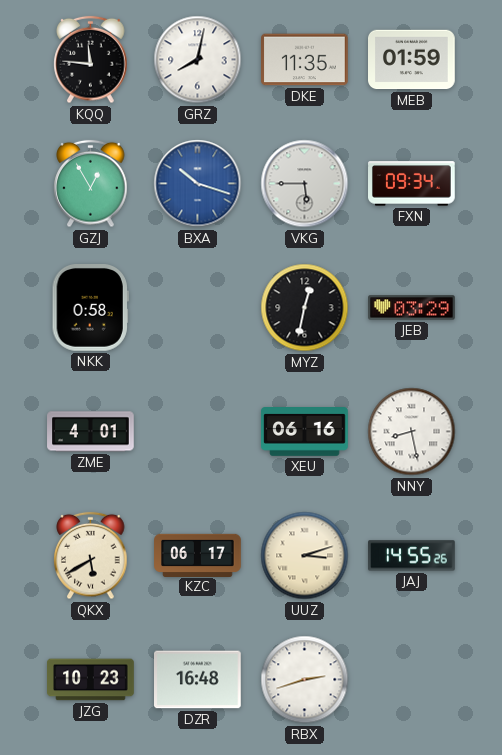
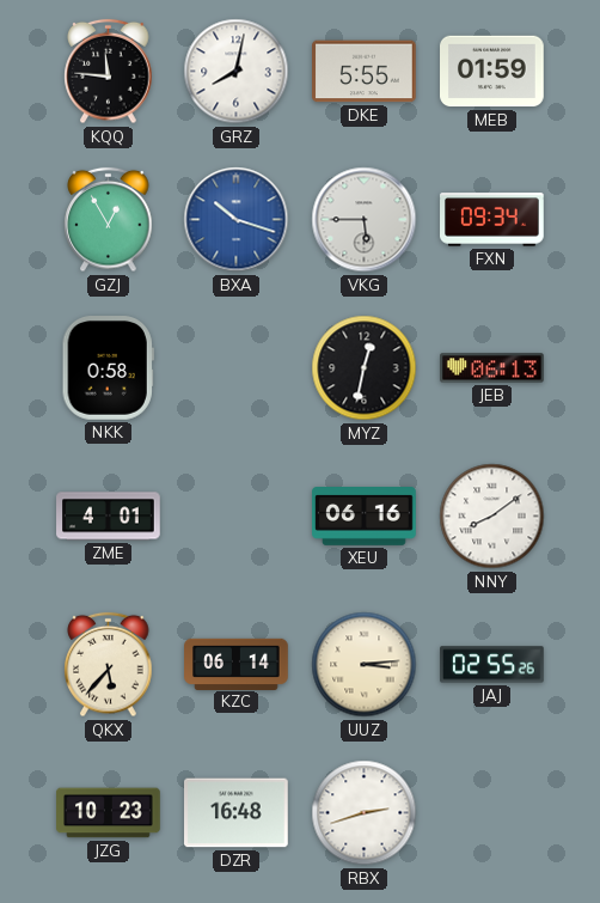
DKE: 11:35 -> 5:55
JEB: 03:29 -> 06:13
NNY: 8:28 -> 8:09
QKX: 5:40 -> 5:37
KZC: 06:17 -> 06:14
UUZ: 3:12 -> 3:14
JAJ: 14:55 -> 02:55
